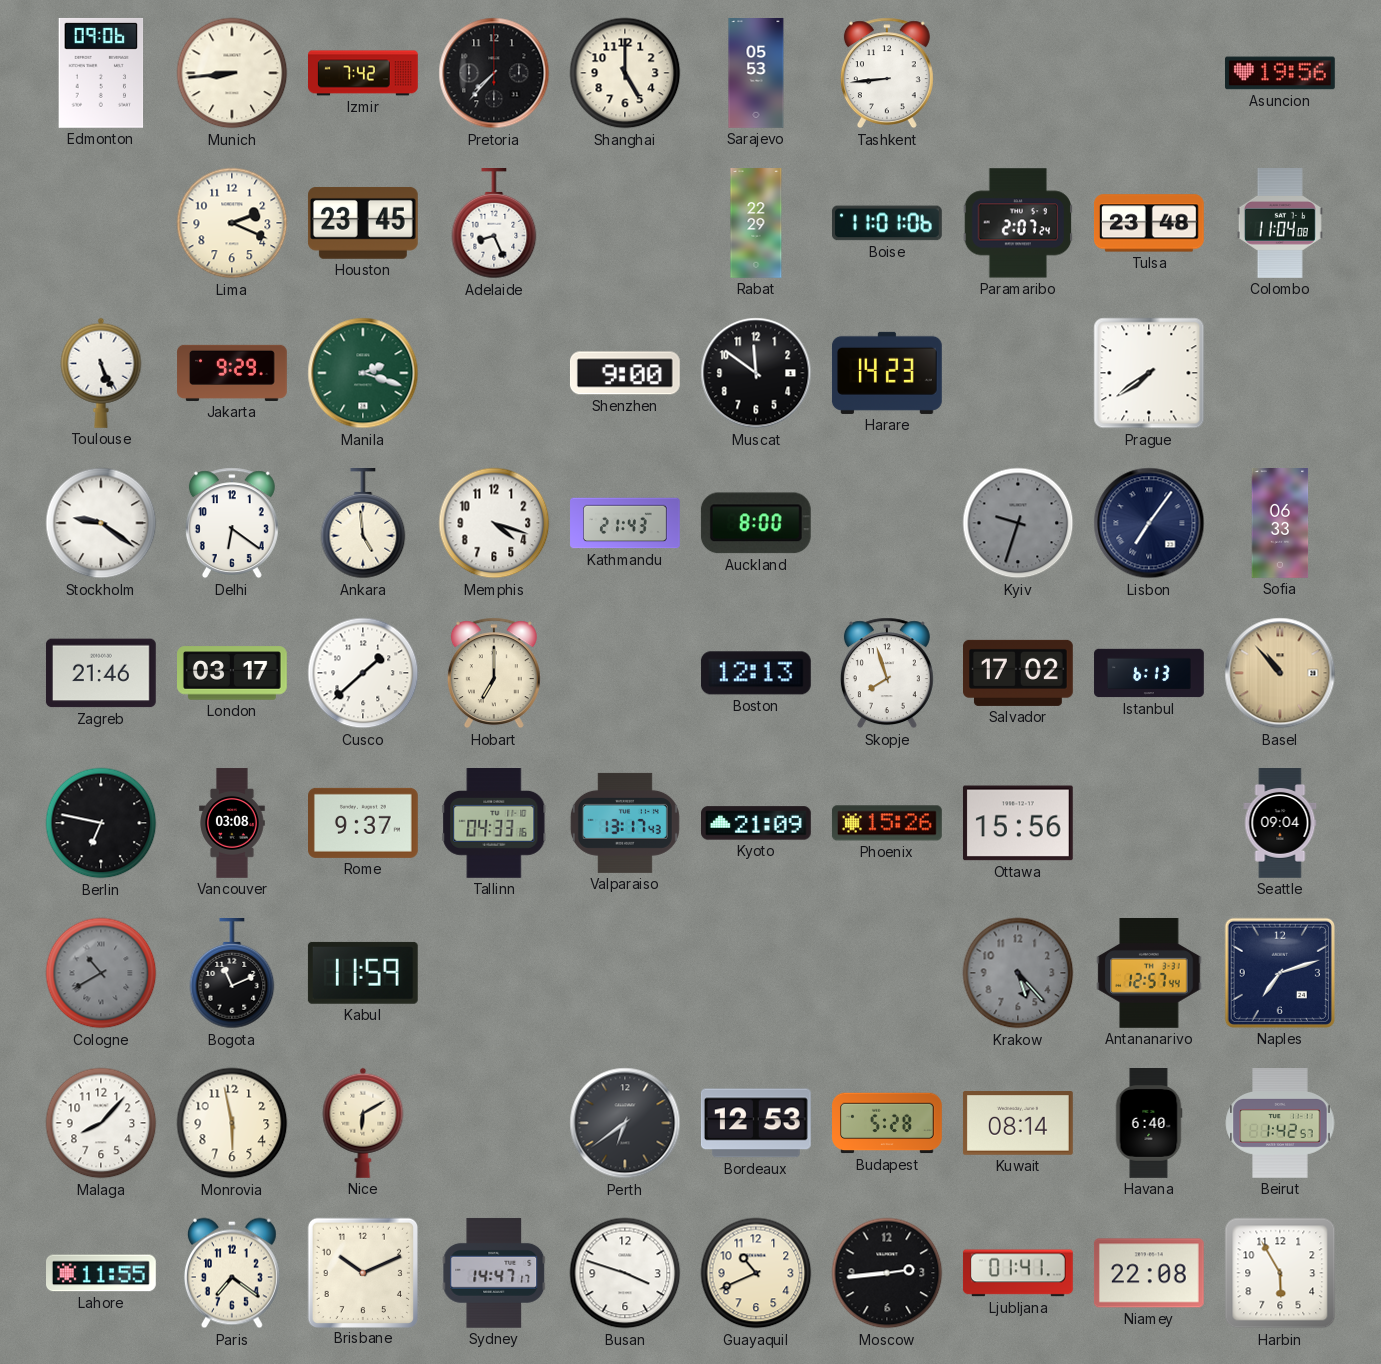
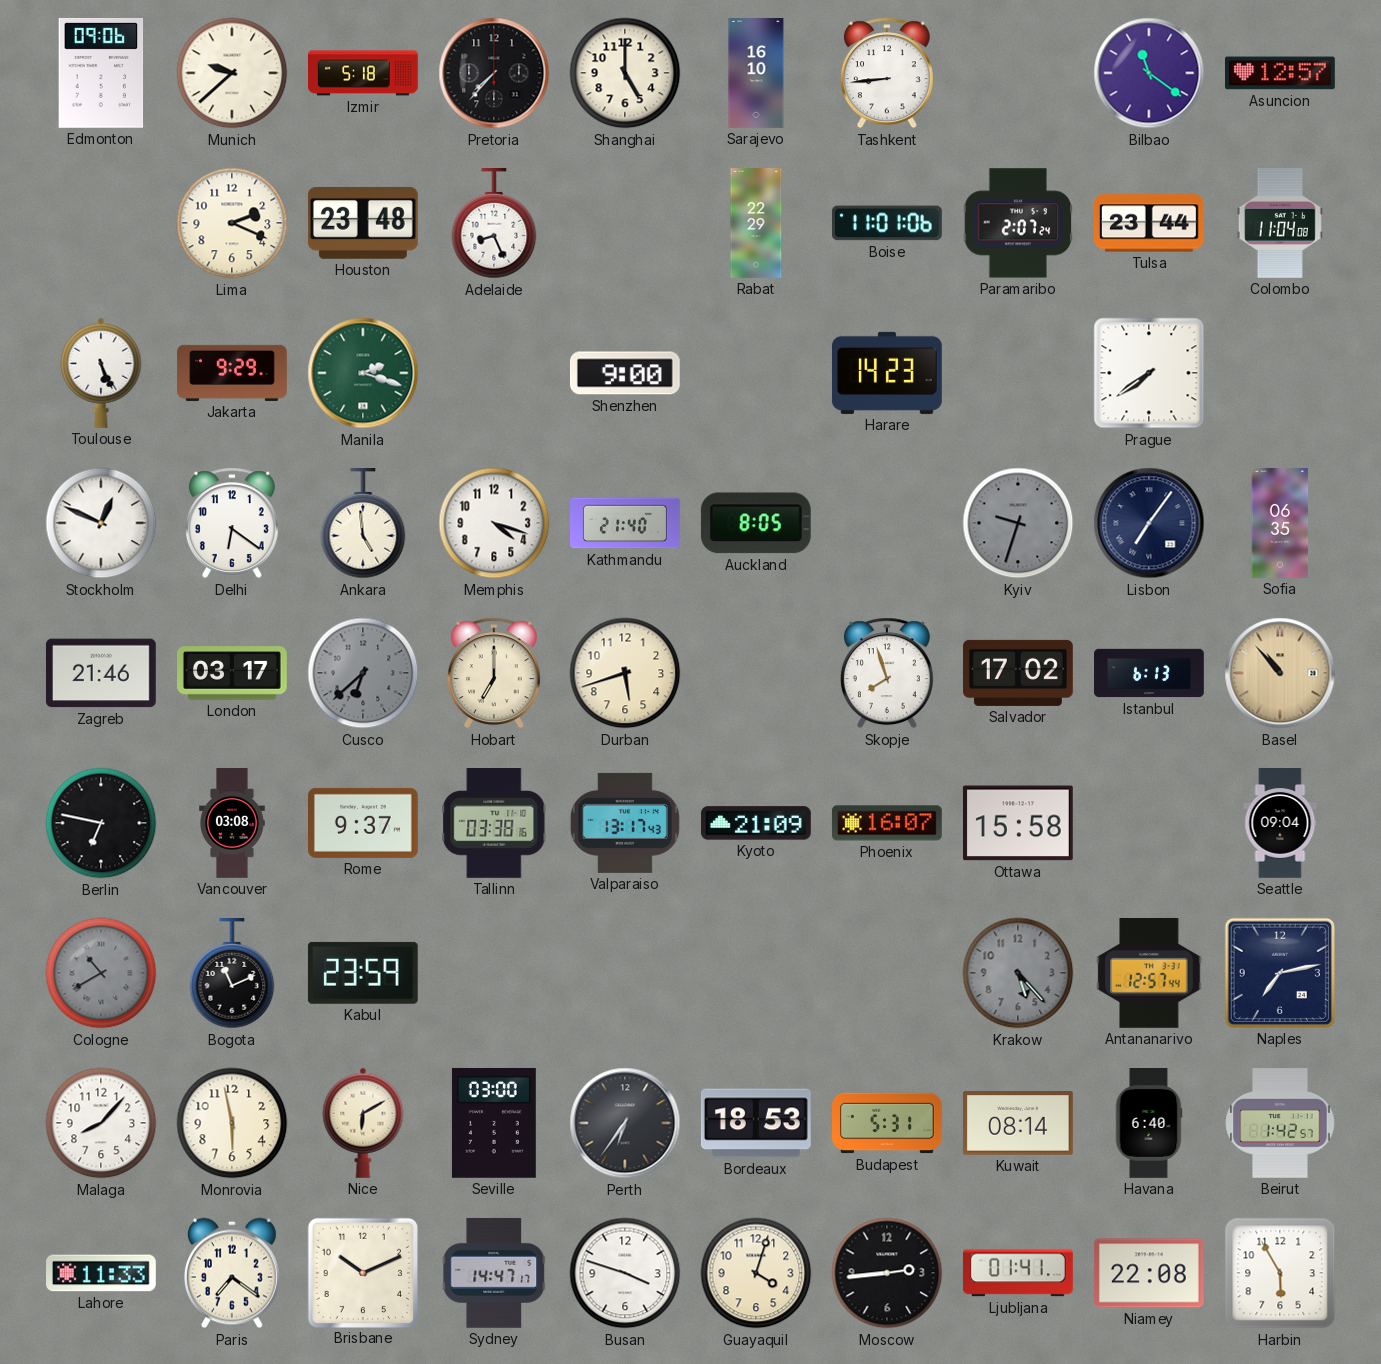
Munich: 8:44 -> 9:38
Izmir: 7:42 -> 5:18
Sarajevo: 05:53 -> 16:10
Bilbao: none -> 11:21
Asuncion: 19:56 -> 12:57
Houston: 23:45 -> 23:48
Tulsa: 23:48 -> 23:44
Muscat: 11:51 -> none
Stockholm: 9:21 -> 12:49
Kathmandu: 21:43 -> 21:40
Auckland: 8:00 -> 8:05
Sofia: 06:33 -> 06:35
Cusco: 1:38 -> 6:38
Cusco dial: white -> grey
Durban: none -> 5:42
Boston: 12:13 -> none
Tallinn: 04:33 -> 03:38
Phoenix: 15:26 -> 16:07
Ottawa: 15:56 -> 15:58
Kabul: 11:59 -> 23:59
Naples: 7:12 -> 7:13
Seville: none -> 03:00
Perth: 6:39 -> 6:36
Bordeaux: 12:53 -> 18:53
Budapest: 5:28 -> 5:31
Lahore: 11:55 -> 11:33
Guayaquil: 10:41 -> 4:03
